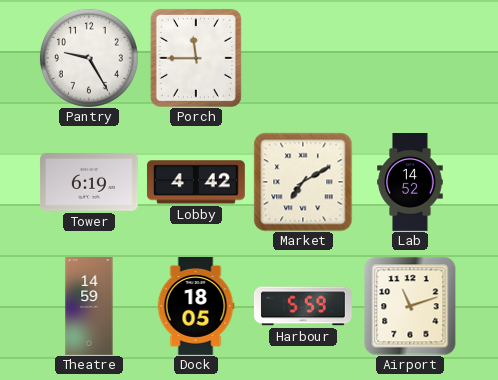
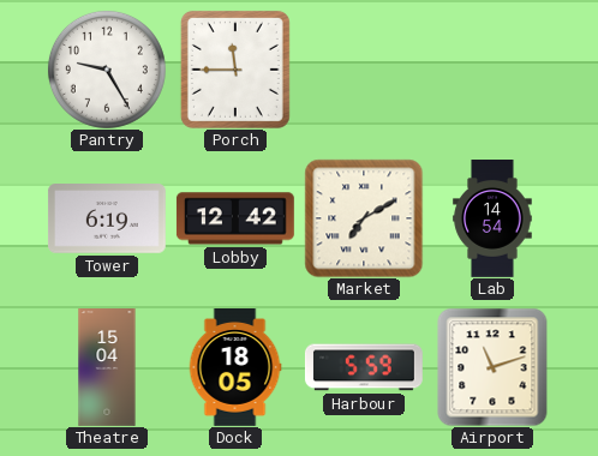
Lobby: 4:42 -> 12:42
Lab: 14:52 -> 14:54
Theatre: 14:59 -> 15:04
